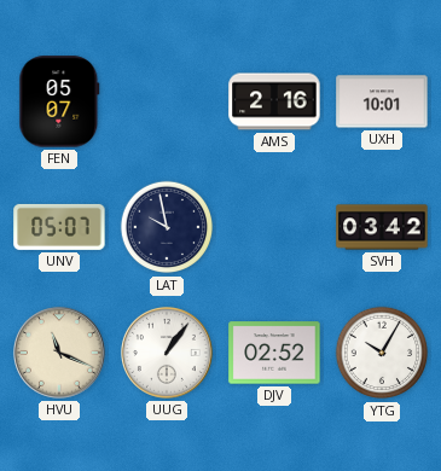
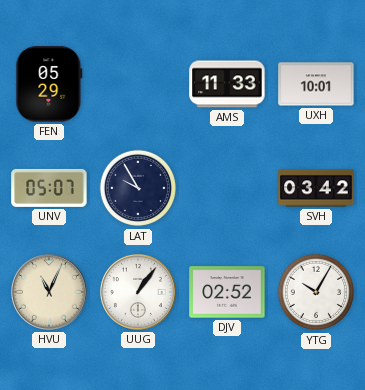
FEN: 05:07 -> 05:29
AMS: 2:16 -> 11:33
LAT: 9:58 -> 9:55
HVU: 11:19 -> 11:04
